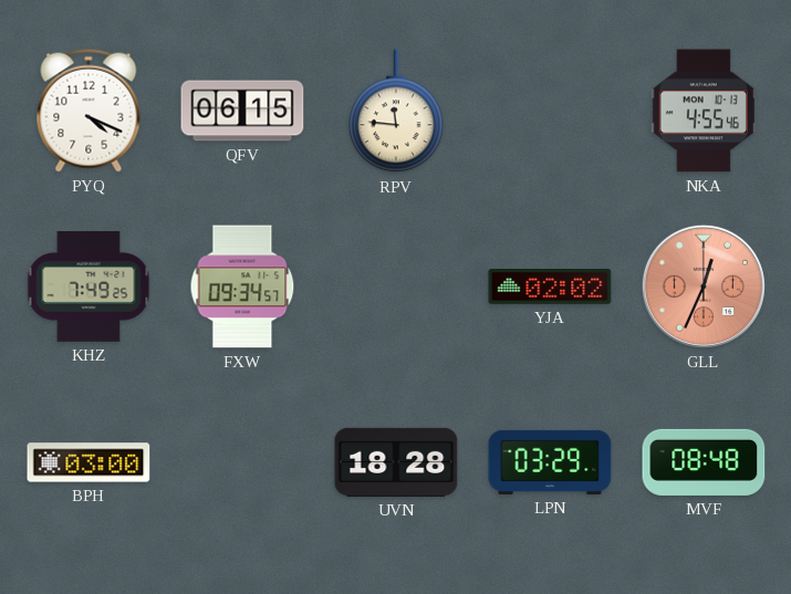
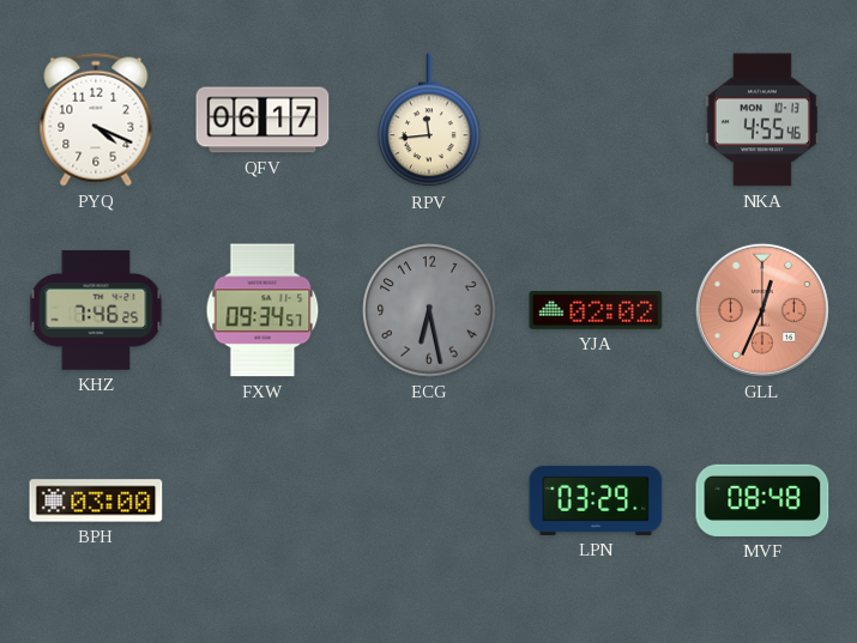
QFV: 06:15 -> 06:17
RPV: 11:46 -> 11:44
KHZ: 7:49 -> 7:46
ECG: none -> 6:28
UVN: 18:28 -> none
